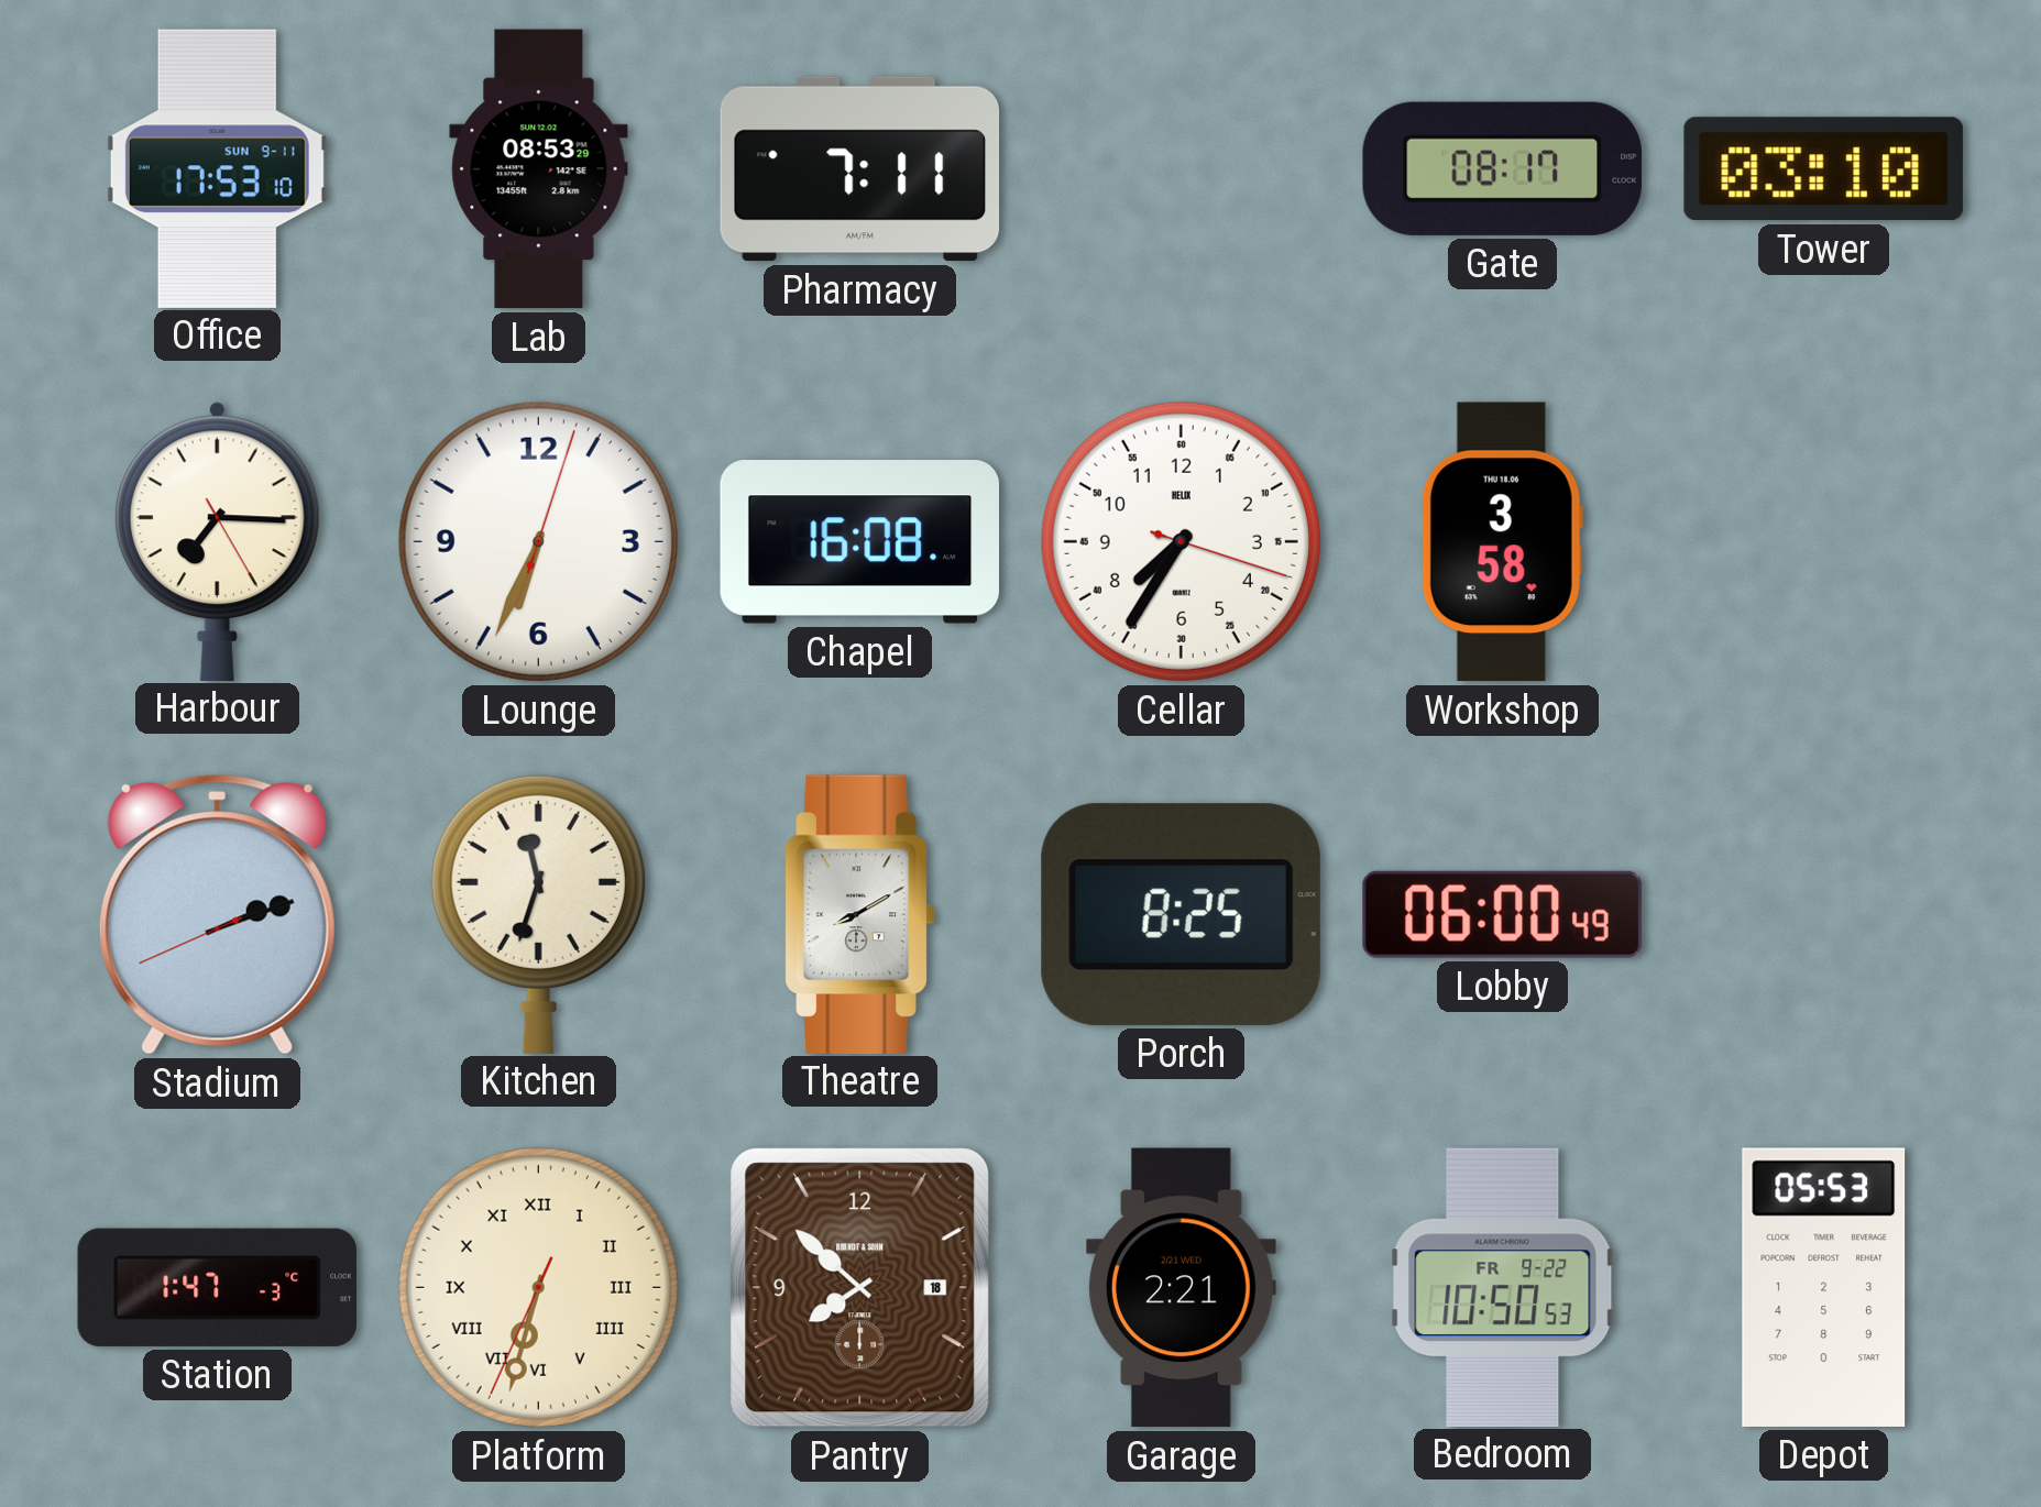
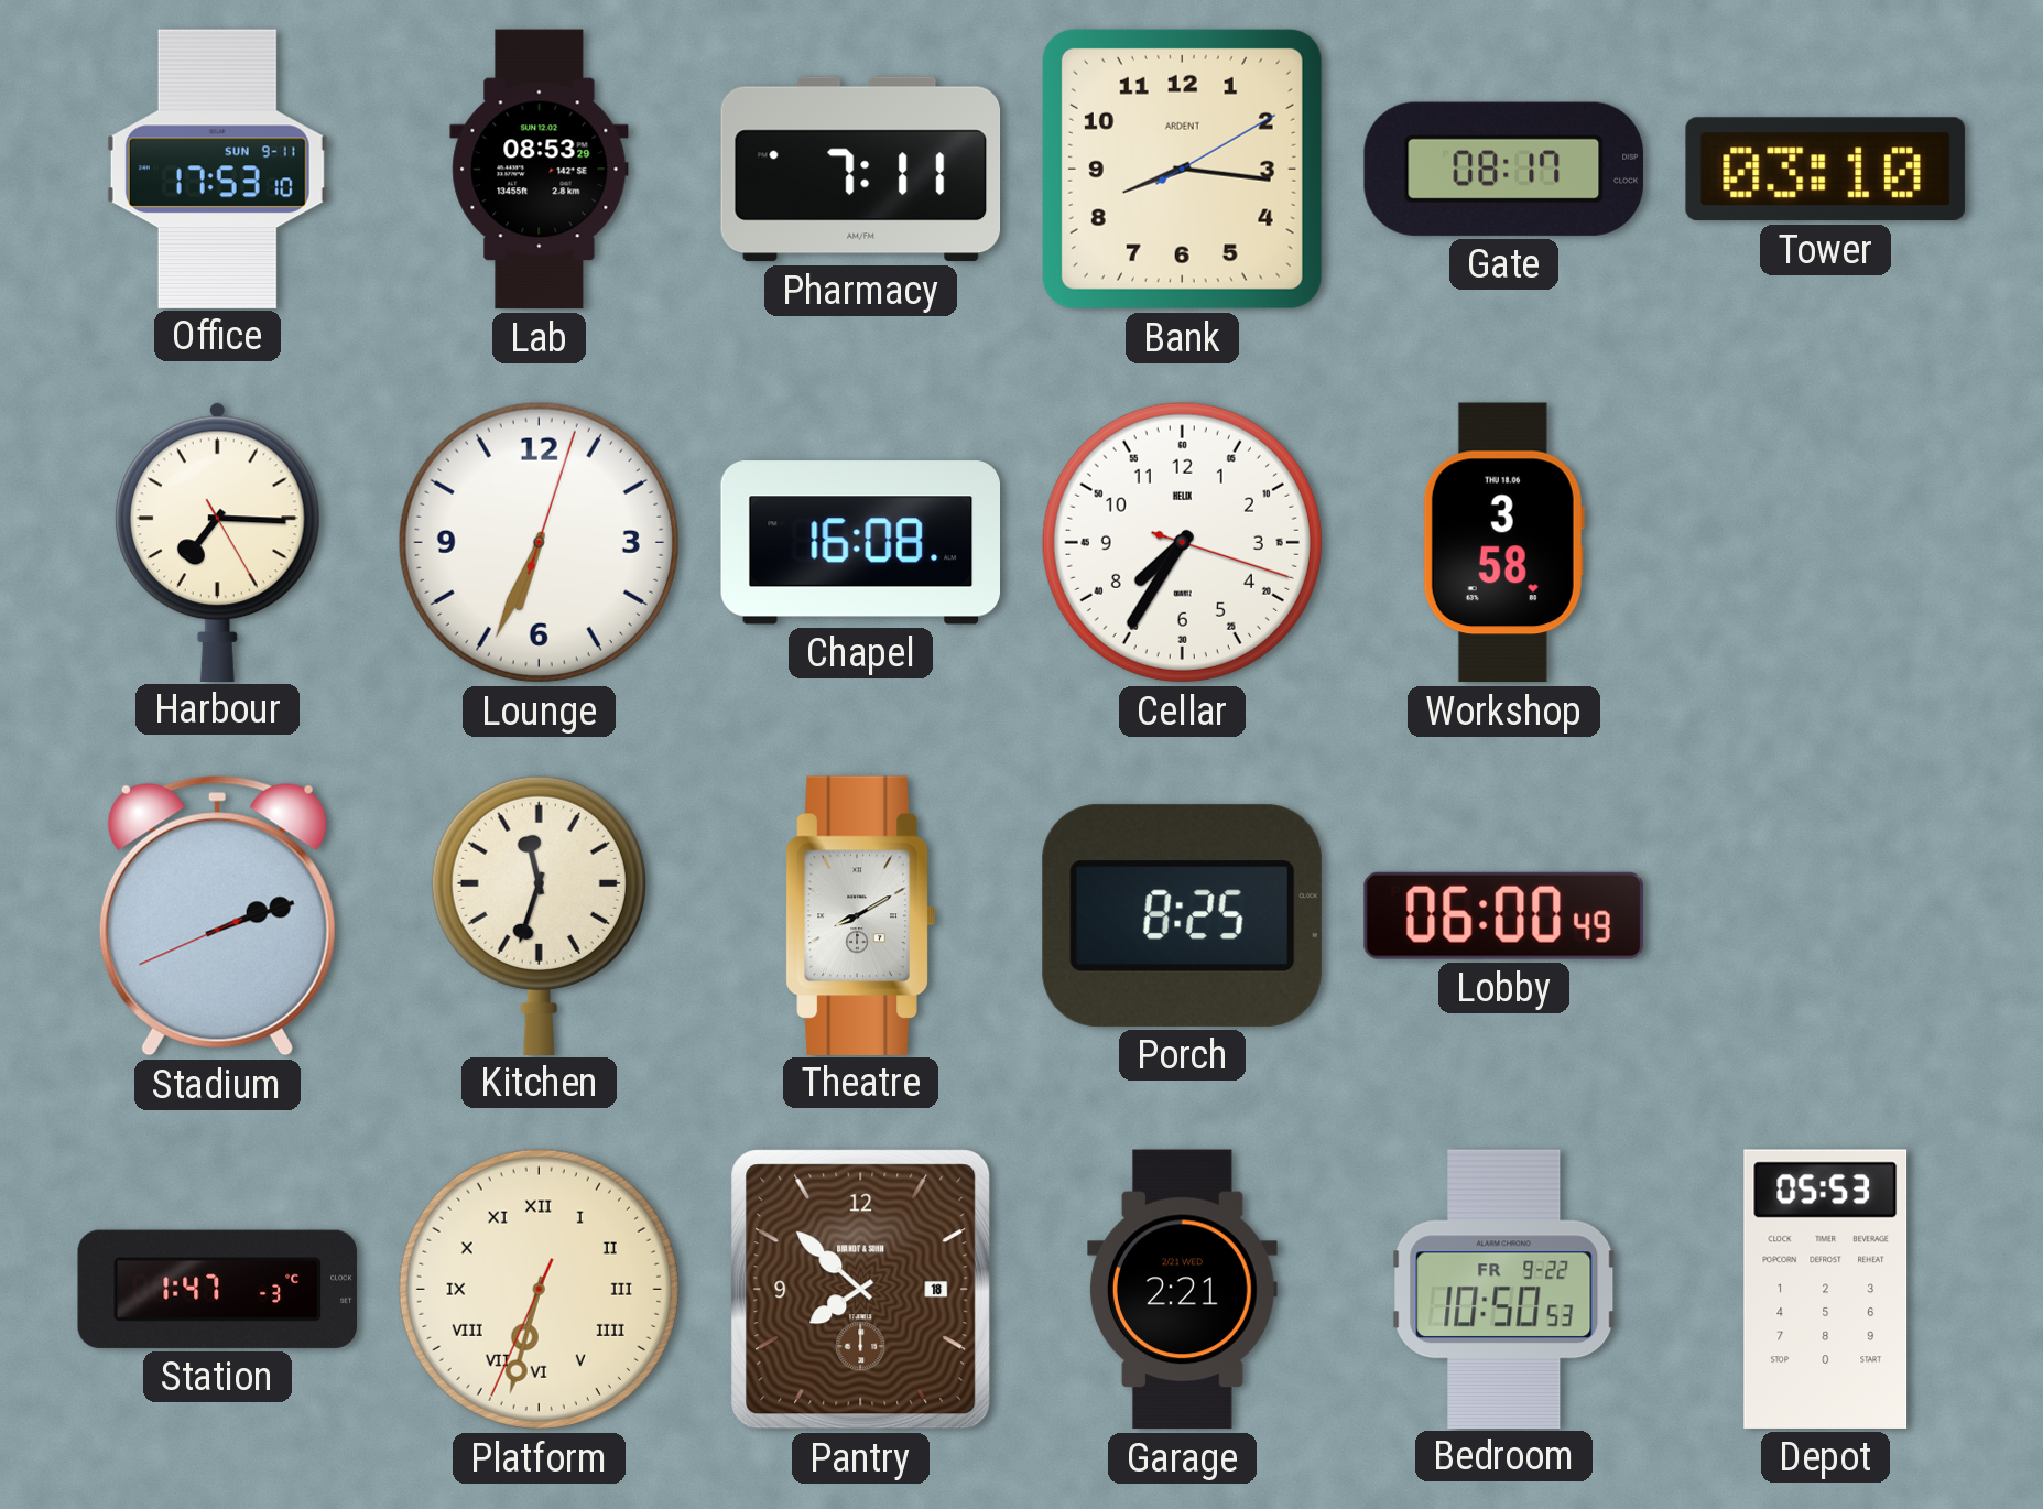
Bank: none -> 8:16
